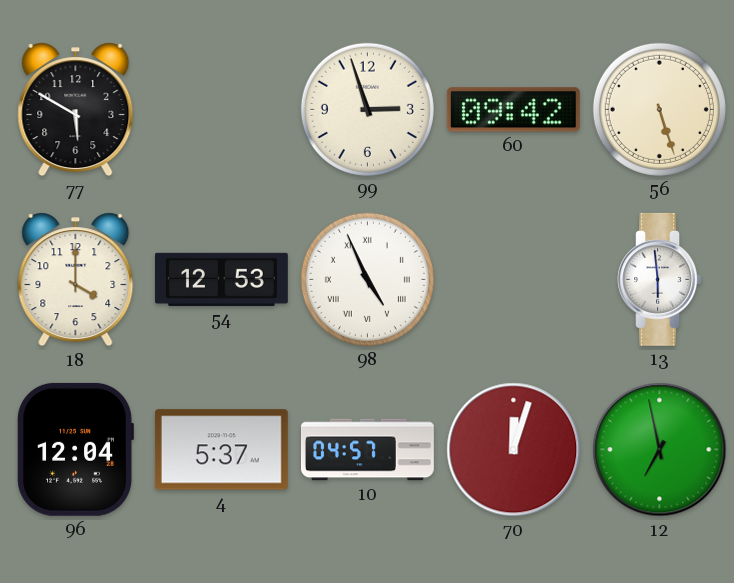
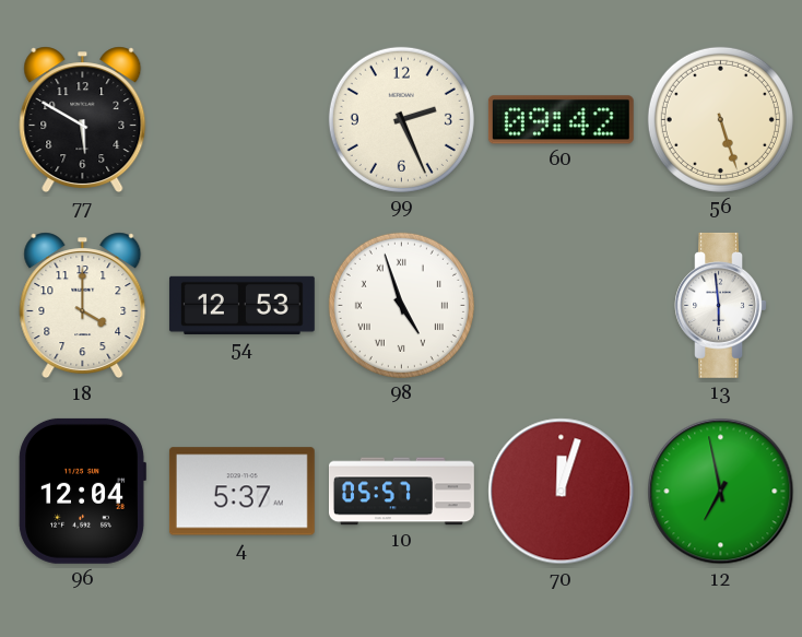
99: 2:57 -> 2:26
98: 4:56 -> 4:57
10: 04:57 -> 05:57
